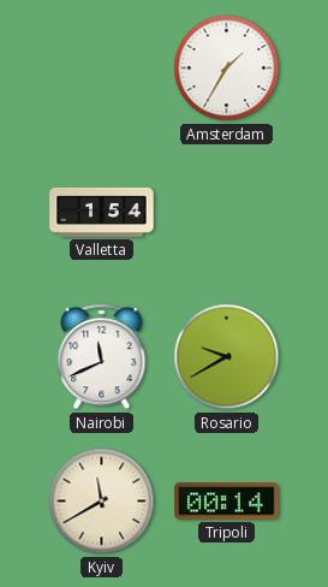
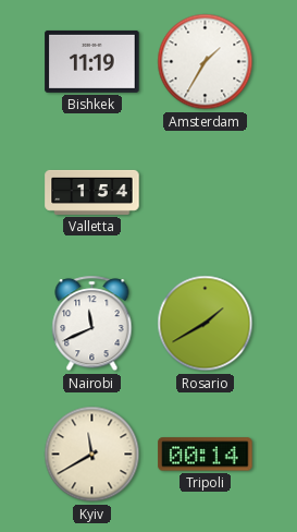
Bishkek: none -> 11:19
Rosario: 9:40 -> 1:40
